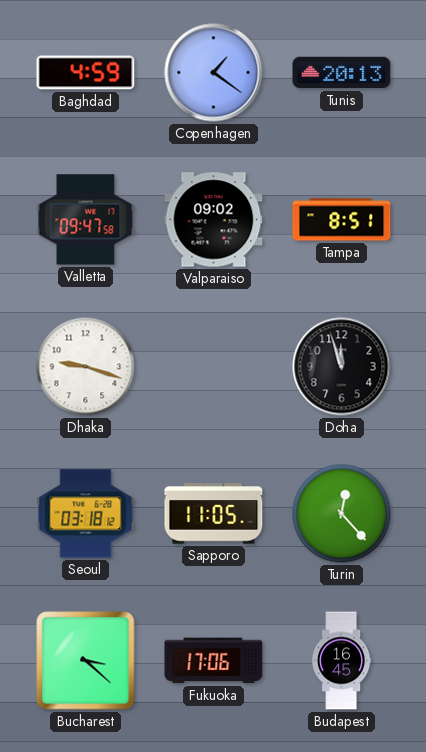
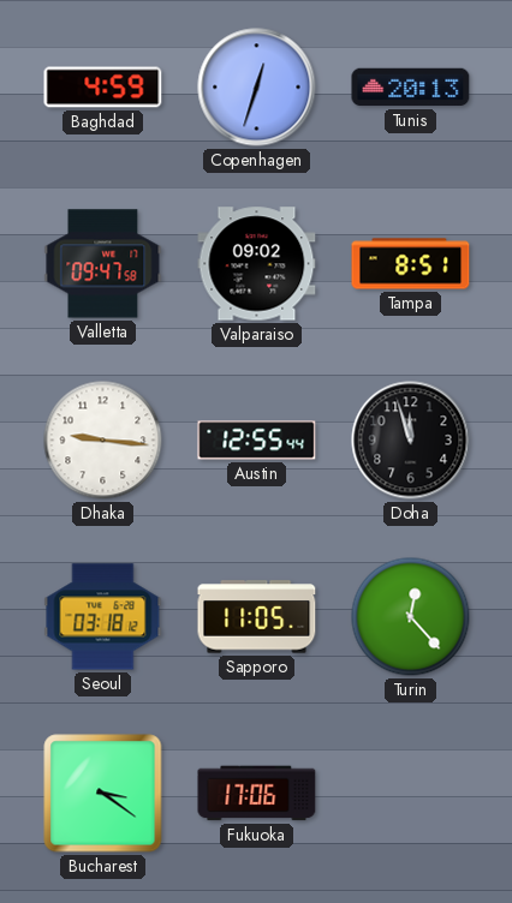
Copenhagen: 1:21 -> 12:33
Dhaka: 9:18 -> 9:16
Austin: none -> 12:55
Bucharest: 3:22 -> 3:21
Budapest: 16:45 -> none
